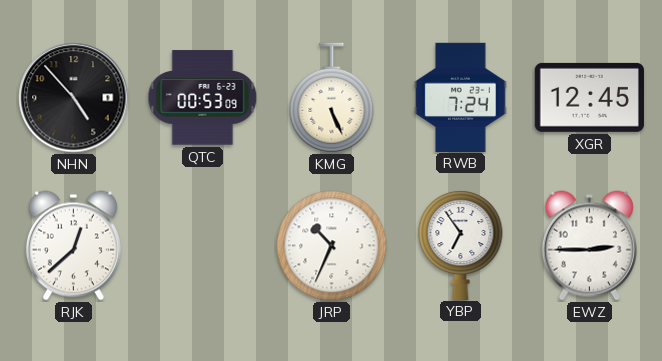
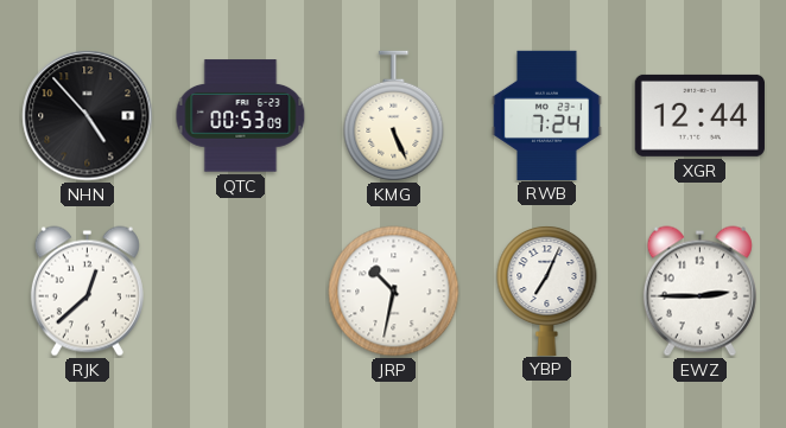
XGR: 12:45 -> 12:44
JRP: 10:34 -> 10:32
YBP: 6:54 -> 7:04
